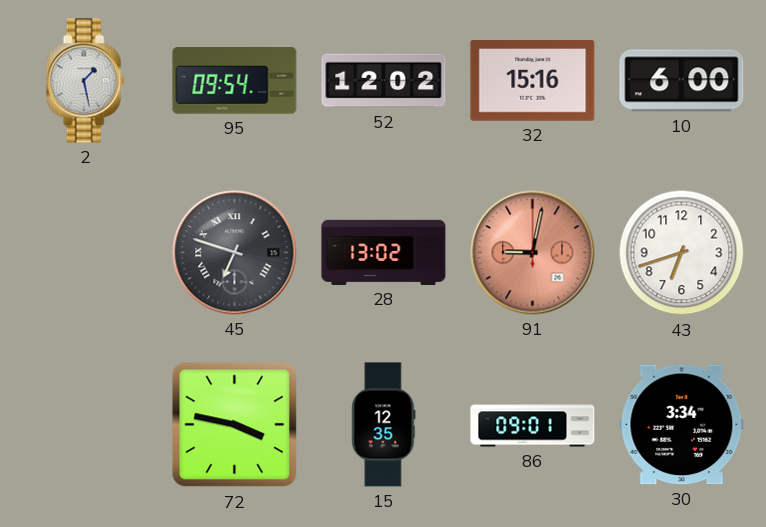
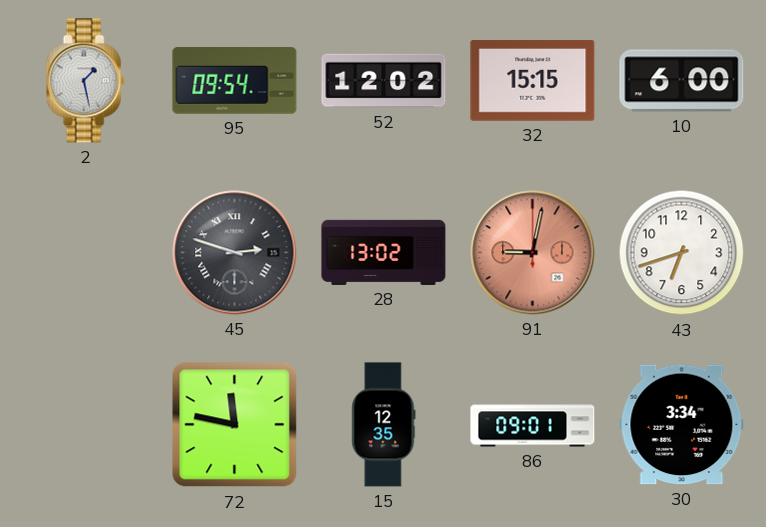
32: 15:16 -> 15:15
45: 6:48 -> 2:48
72: 3:47 -> 11:47
